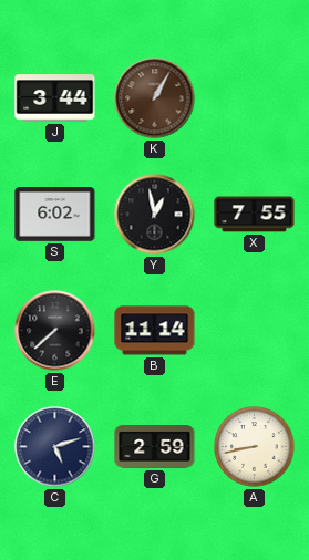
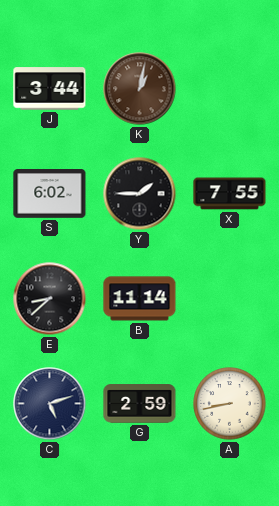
K: 1:05 -> 1:02
Y: 12:58 -> 1:45
E: 7:38 -> 8:38
